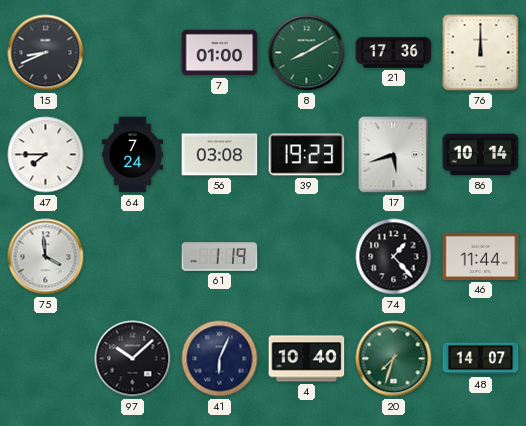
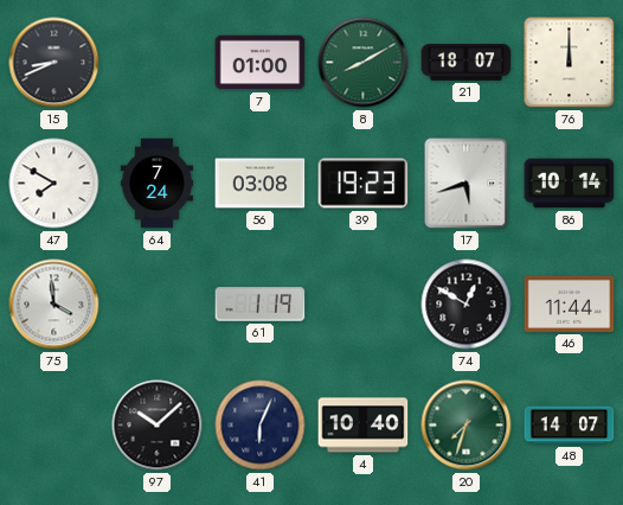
21: 17:36 -> 18:07
47: 7:45 -> 7:50
74: 1:23 -> 12:50
